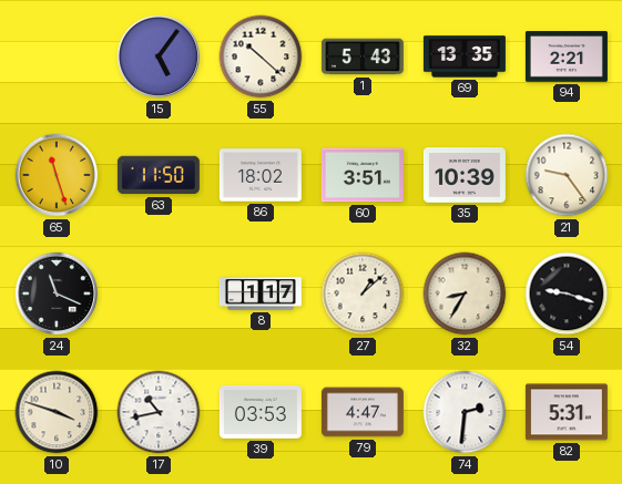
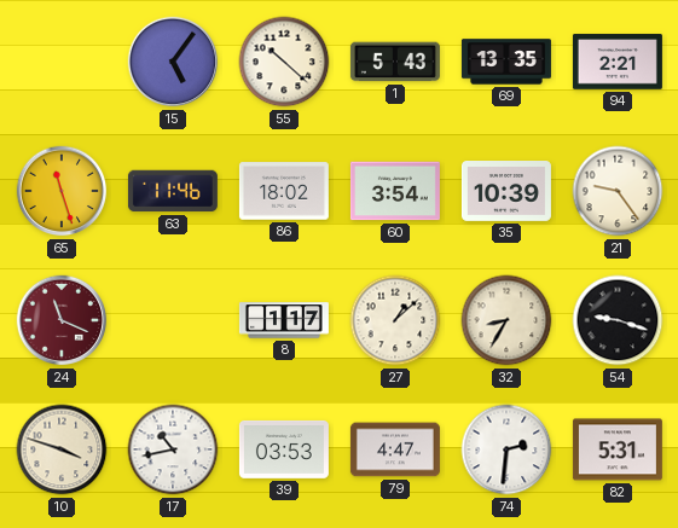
63: 11:50 -> 11:46
60: 3:51 -> 3:54
24 dial: black -> burgundy
